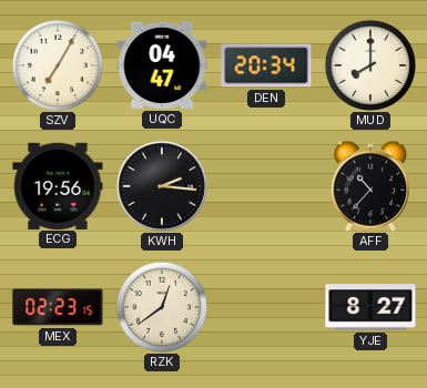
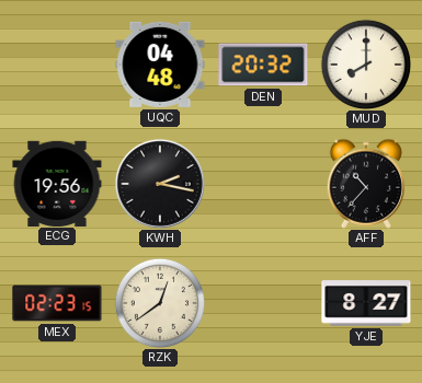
SZV: 7:05 -> none
UQC: 04:47 -> 04:48
DEN: 20:34 -> 20:32
KWH: 2:16 -> 2:17
